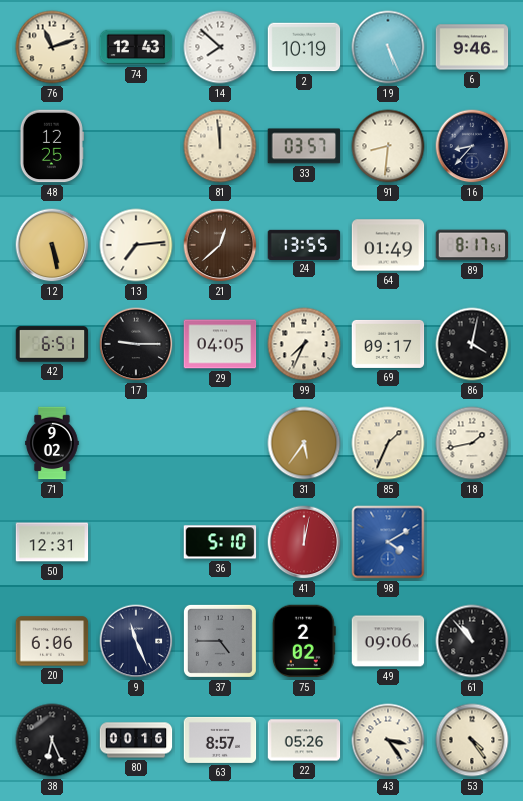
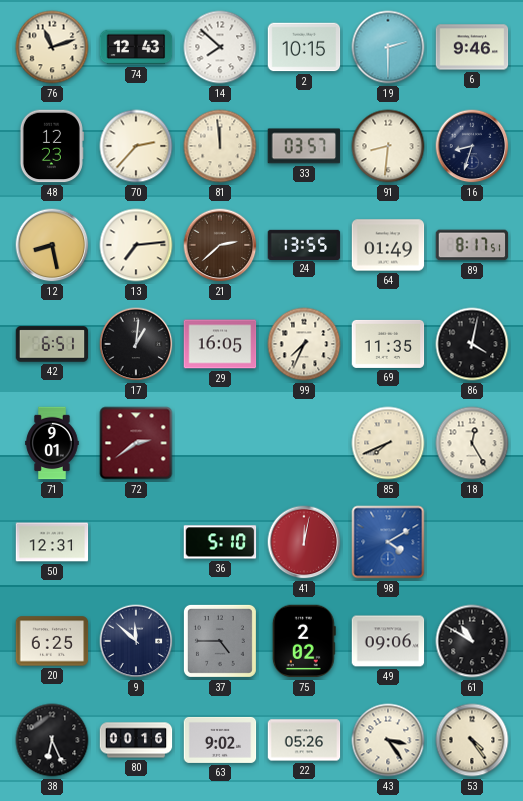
2: 10:19 -> 10:15
19: 5:26 -> 2:30
48: 12:25 -> 12:23
70: none -> 2:37
16: 8:37 -> 8:33
12: 5:28 -> 8:28
21: 12:38 -> 2:38
17: 9:15 -> 1:01
29: 04:05 -> 16:05
69: 09:17 -> 11:35
71: 9:02 -> 9:01
72: none -> 2:39
31: 5:36 -> none
85: 1:34 -> 7:41
18: 1:43 -> 12:25
20: 6:06 -> 6:25
9: 11:26 -> 11:52
61: 10:53 -> 10:50
63: 8:57 -> 9:02
